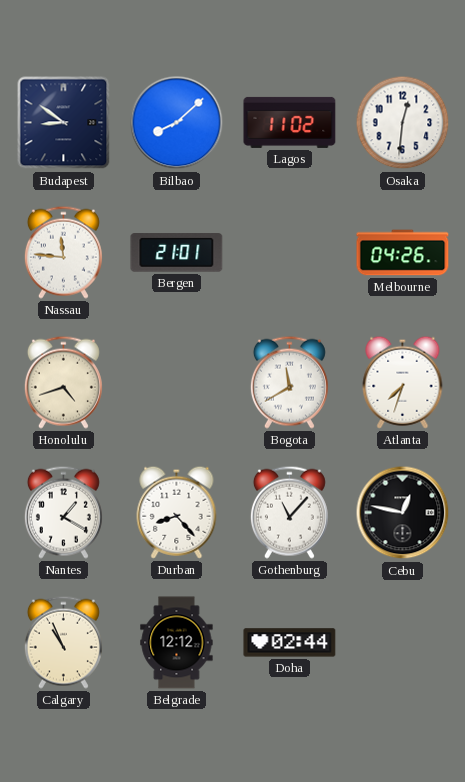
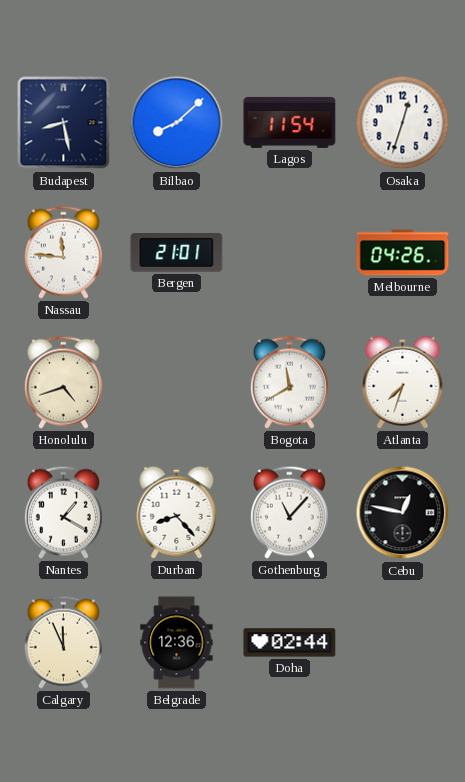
Budapest: 8:51 -> 8:28
Lagos: 11:02 -> 11:54
Osaka: 12:31 -> 12:33
Calgary: 10:56 -> 11:56
Belgrade: 12:12 -> 12:36
